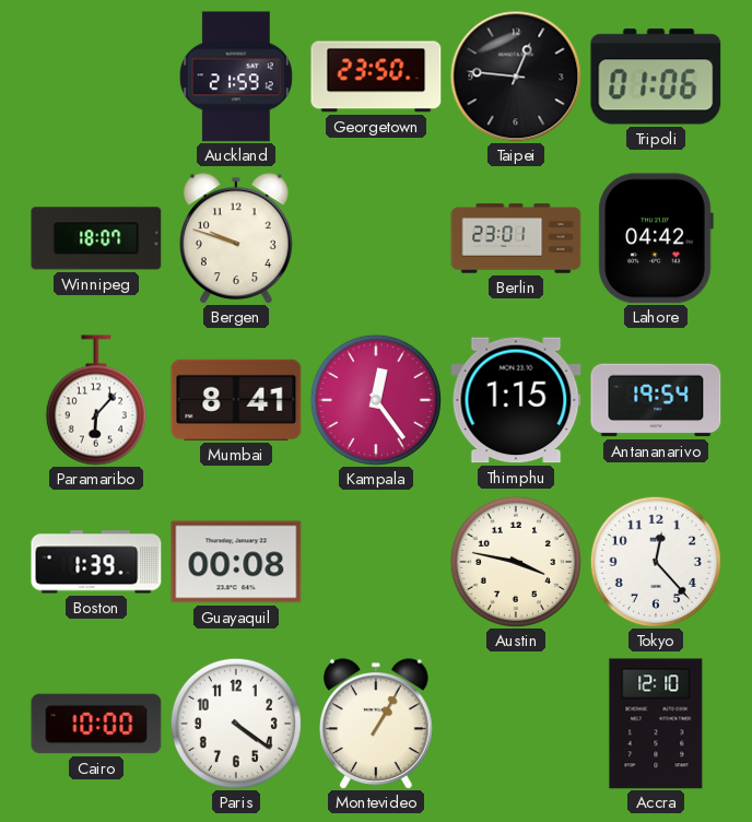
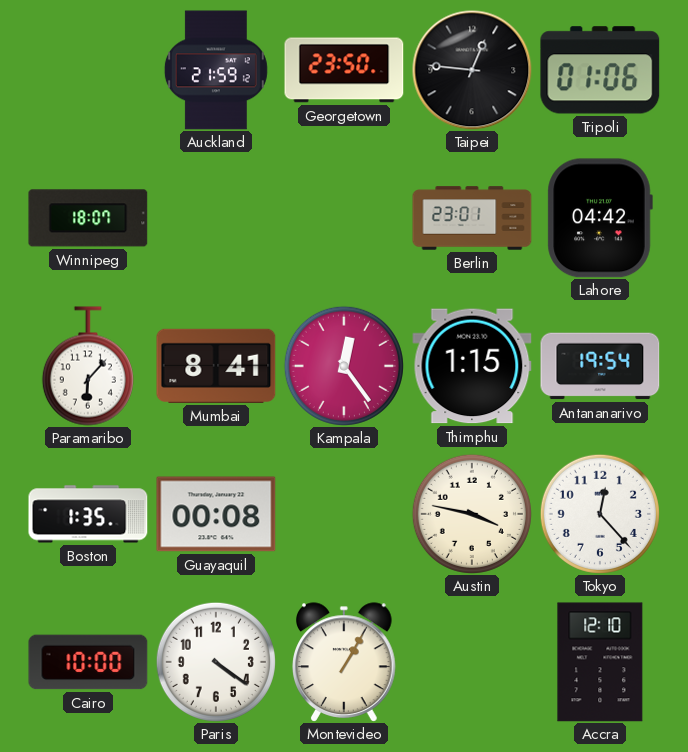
Bergen: 9:48 -> none
Boston: 1:39 -> 1:35
